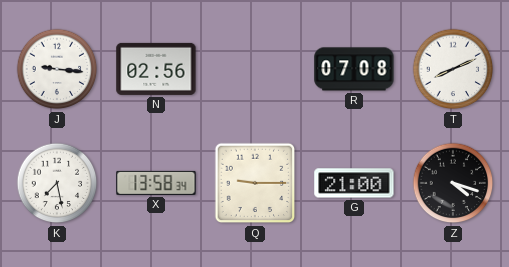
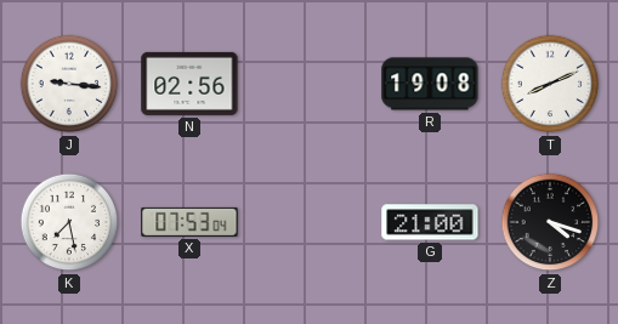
R: 07:08 -> 19:08
X: 13:58 -> 07:53
Q: 9:15 -> none
